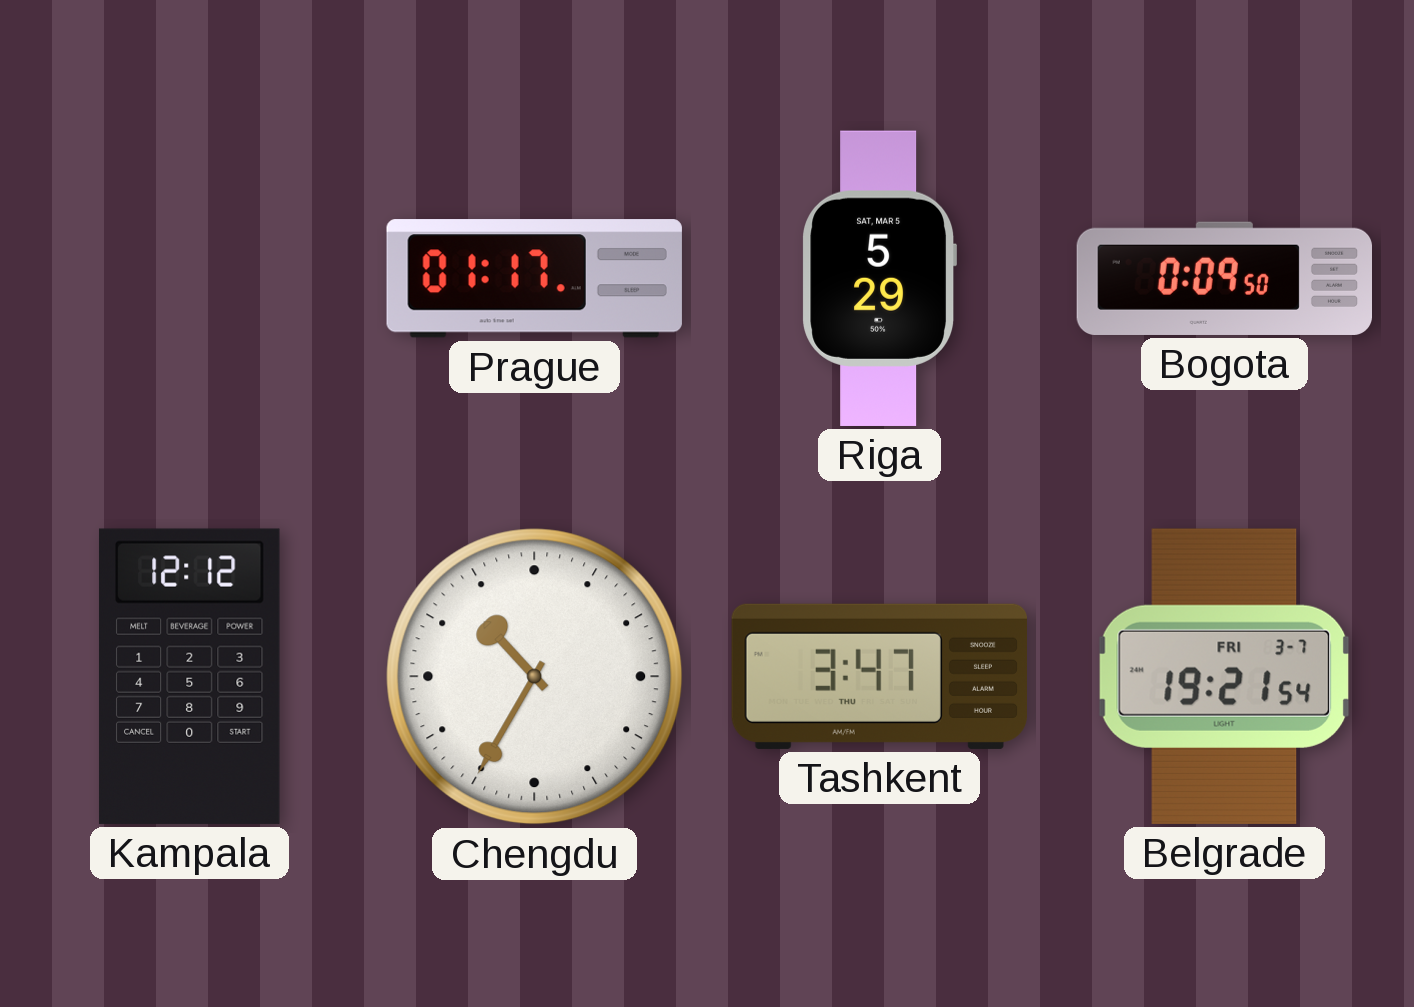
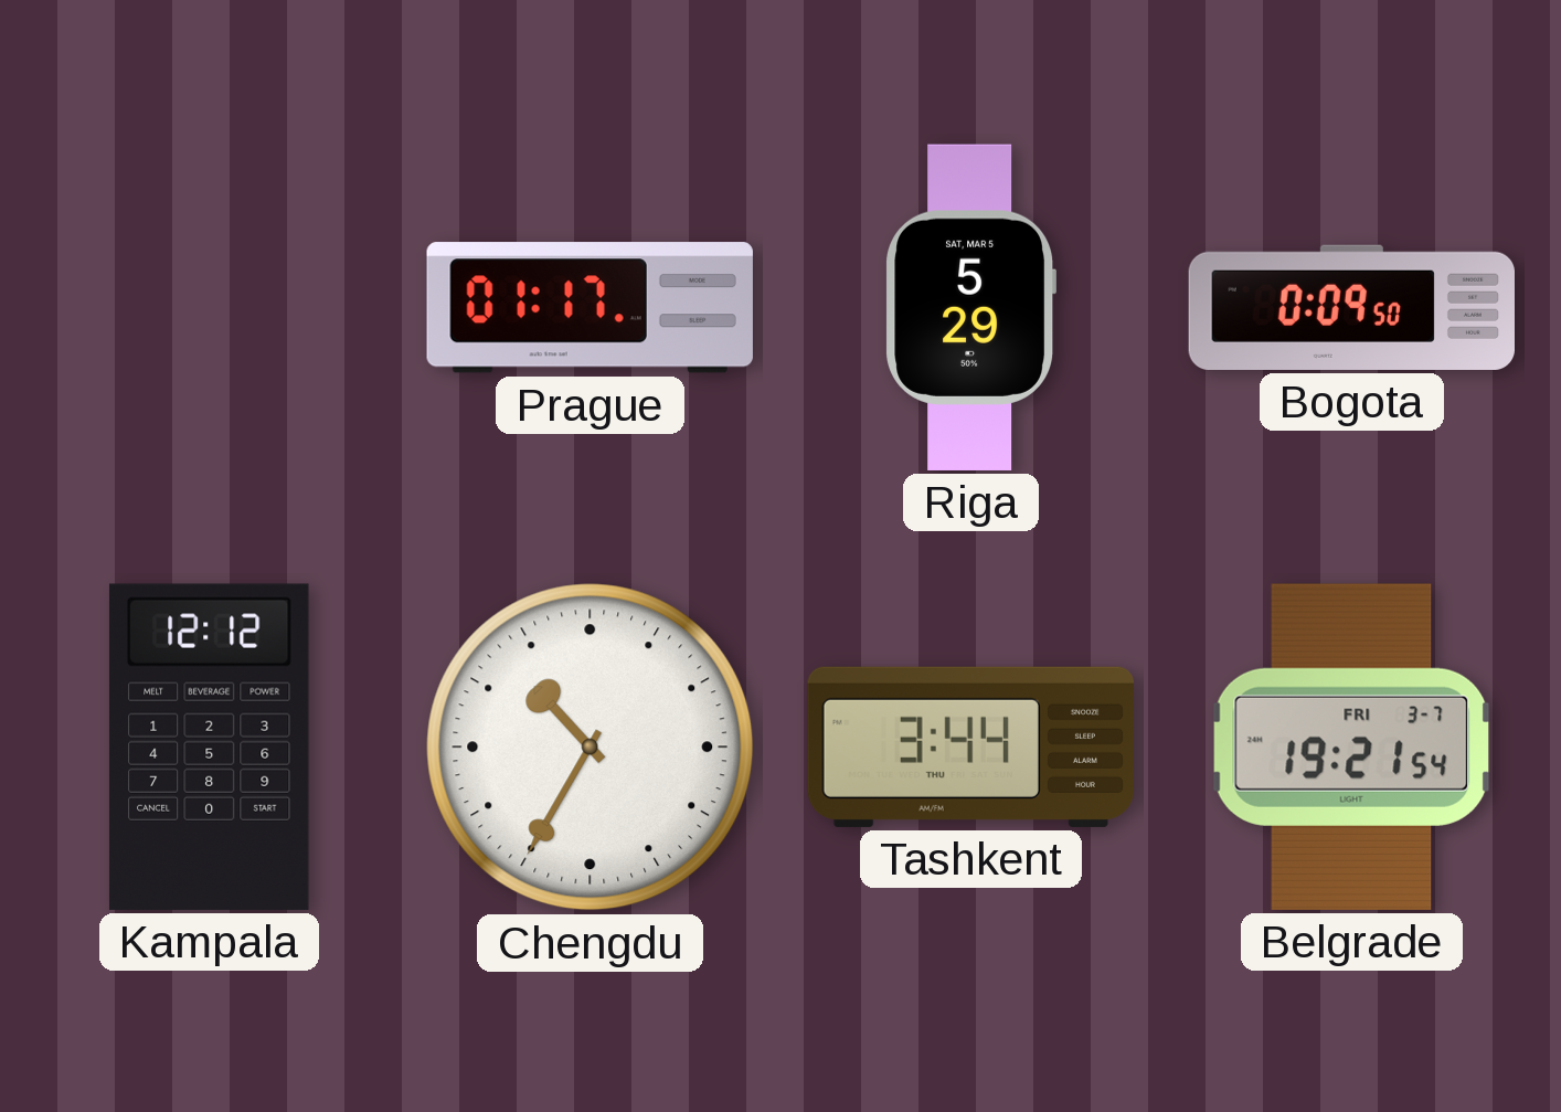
Tashkent: 3:47 -> 3:44
